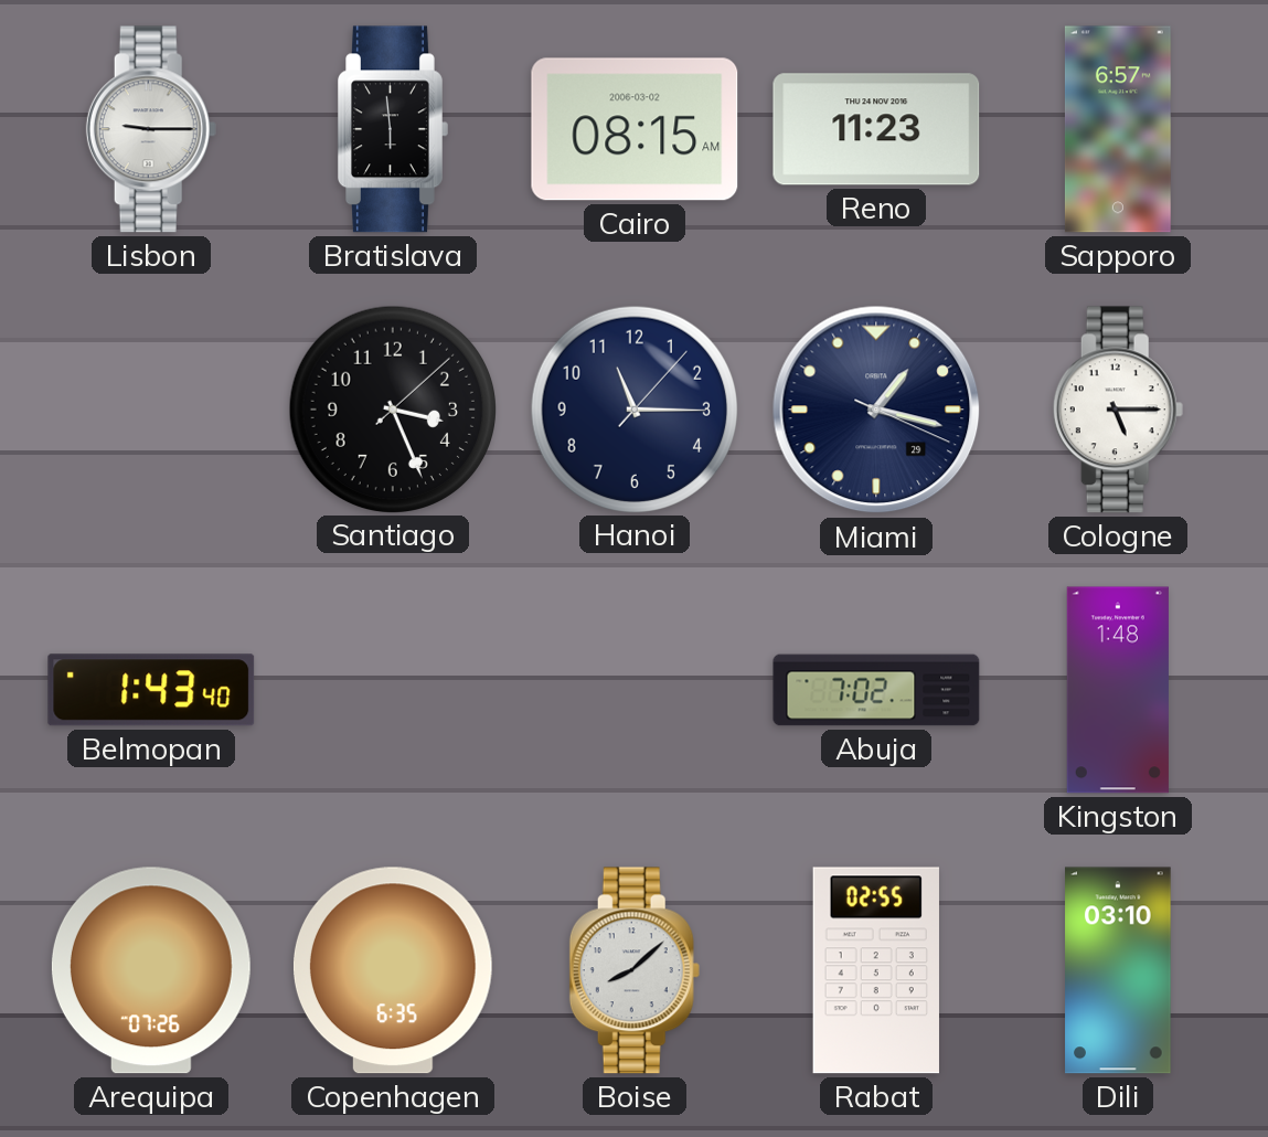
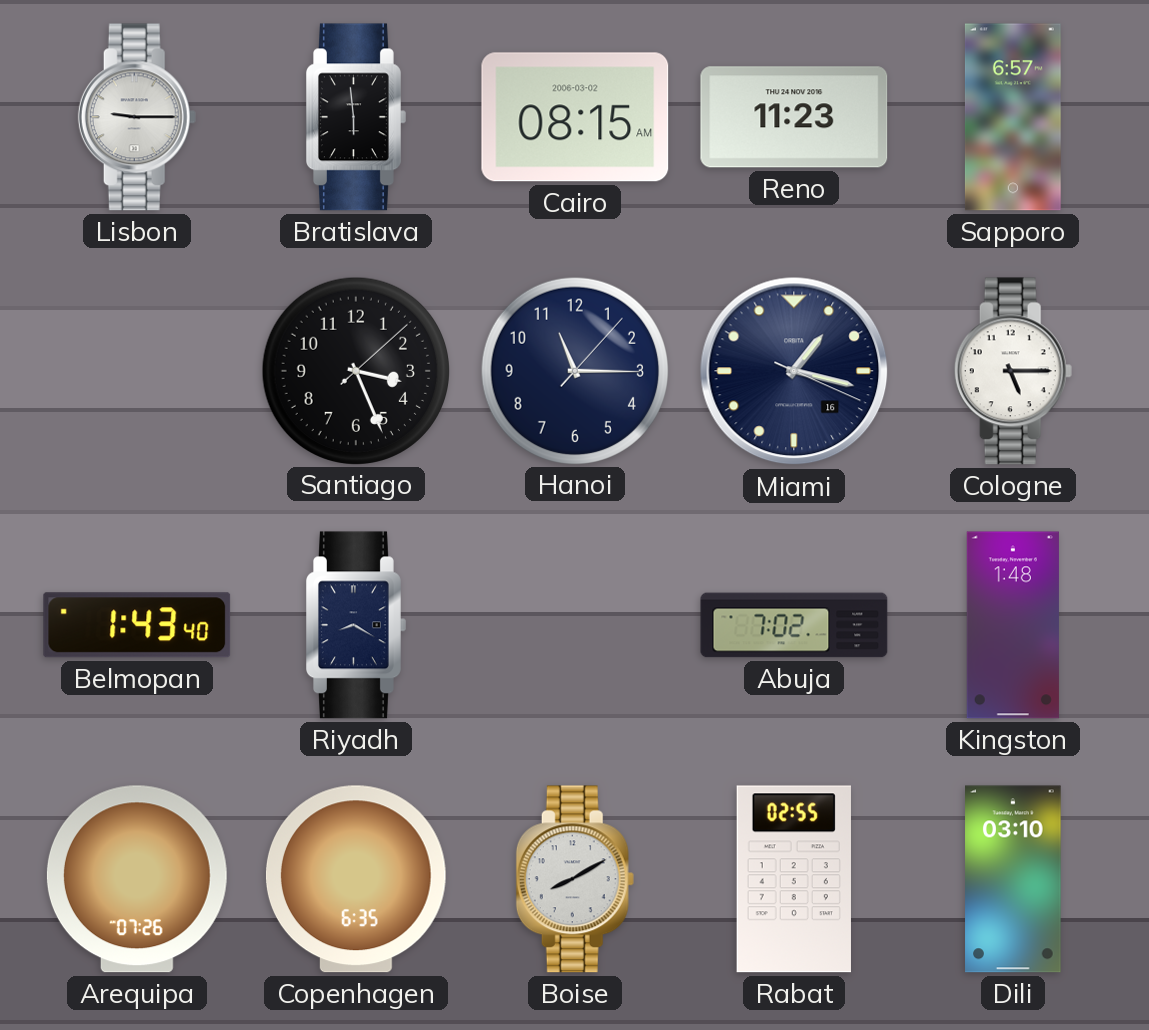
Miami date: 29 -> 16
Riyadh: none -> 8:20
Boise: 8:08 -> 8:10
